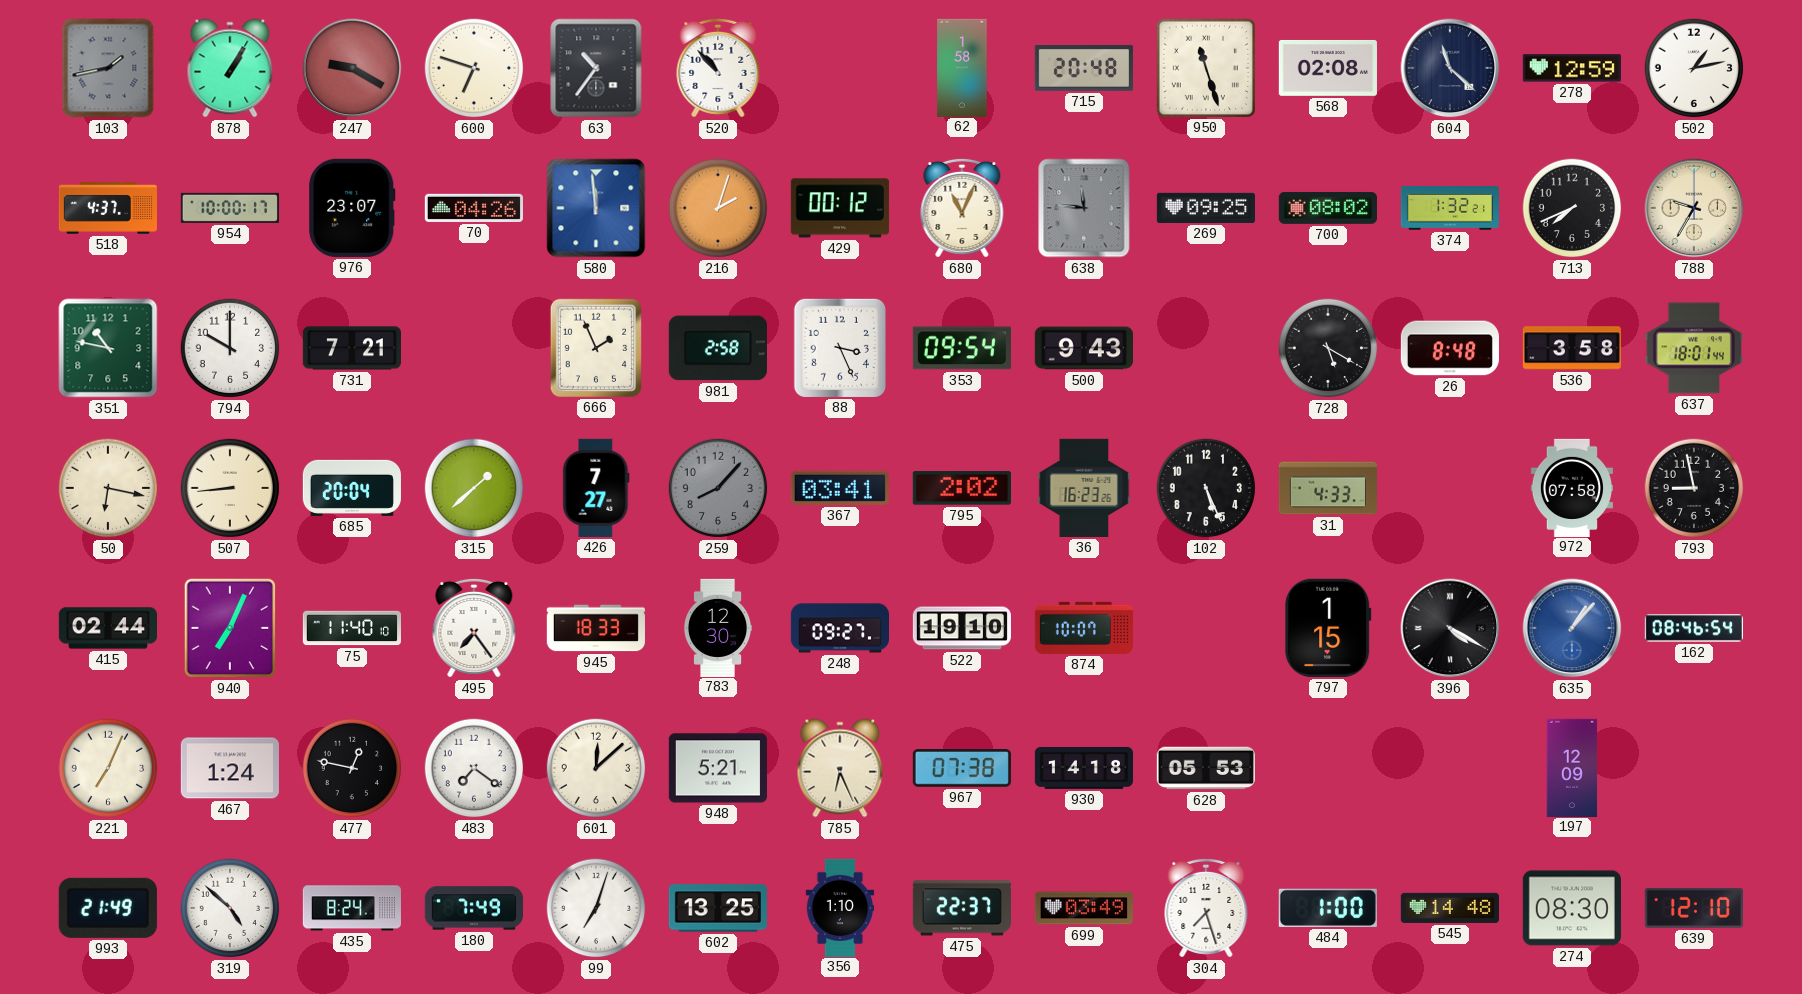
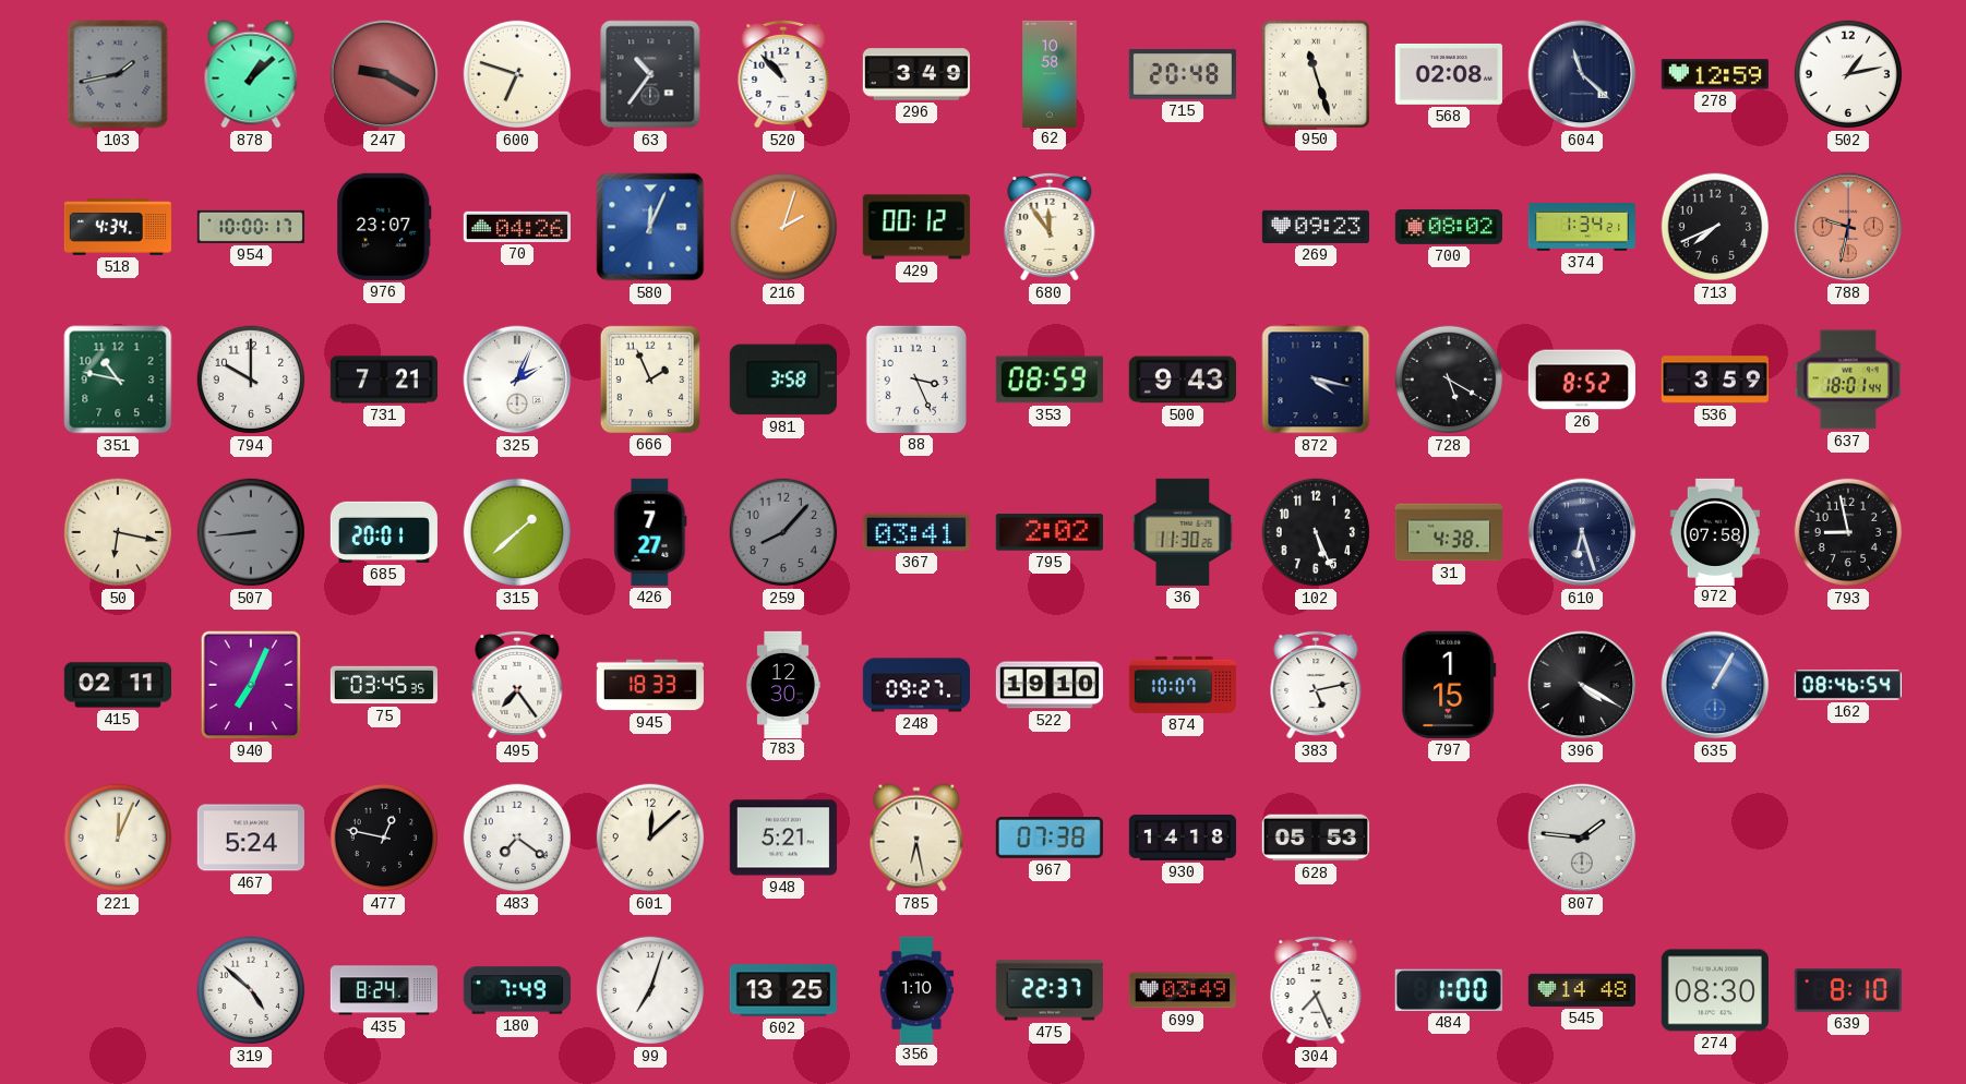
878: 1:05 -> 1:08
296: none -> 3:49
62: 1:58 -> 10:58
518: 4:37 -> 4:34
580: 11:59 -> 12:04
680: 11:04 -> 11:54
638: 11:46 -> none
269: 09:25 -> 09:23
374: 1:32 -> 1:34
788: 9:35 -> 9:32
788 dial: cream -> salmon
325: none -> 2:04
981: 2:58 -> 3:58
353: 09:54 -> 08:59
872: none -> 4:17
26: 8:48 -> 8:52
536: 3:58 -> 3:59
507 dial: cream -> grey
685: 20:04 -> 20:01
36: 16:23 -> 11:30
31: 4:33 -> 4:38
610: none -> 6:27
415: 02:44 -> 02:11
75: 11:40 -> 03:45
383: none -> 5:13
635: 1:07 -> 1:05
221: 7:04 -> 12:04
467: 1:24 -> 5:24
785: 6:26 -> 6:28
807: none -> 1:46
197: 12:09 -> none
993: 21:49 -> none
304: 7:27 -> 7:26
639: 12:10 -> 8:10
